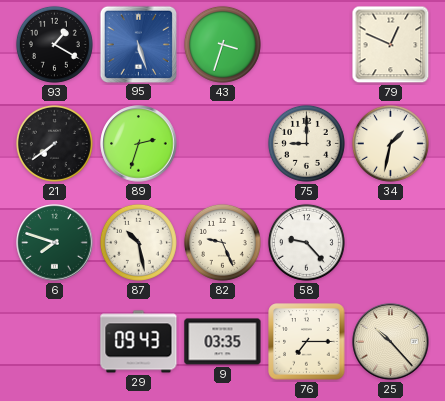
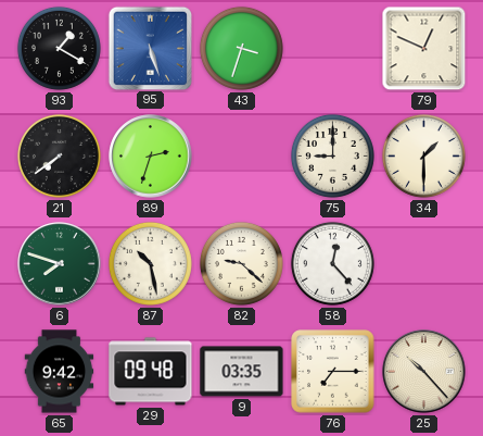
34: 1:32 -> 1:30
82: 9:26 -> 9:22
58: 9:23 -> 12:23
65: none -> 9:42
29: 09:43 -> 09:48
